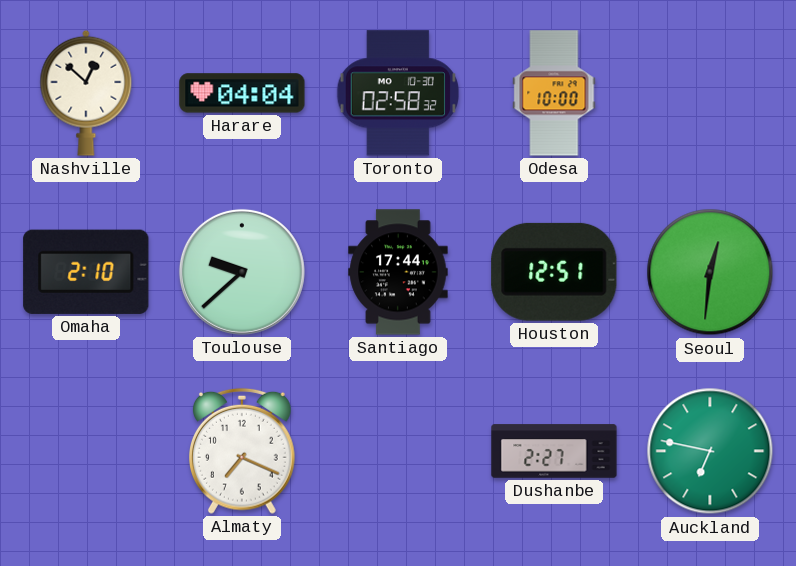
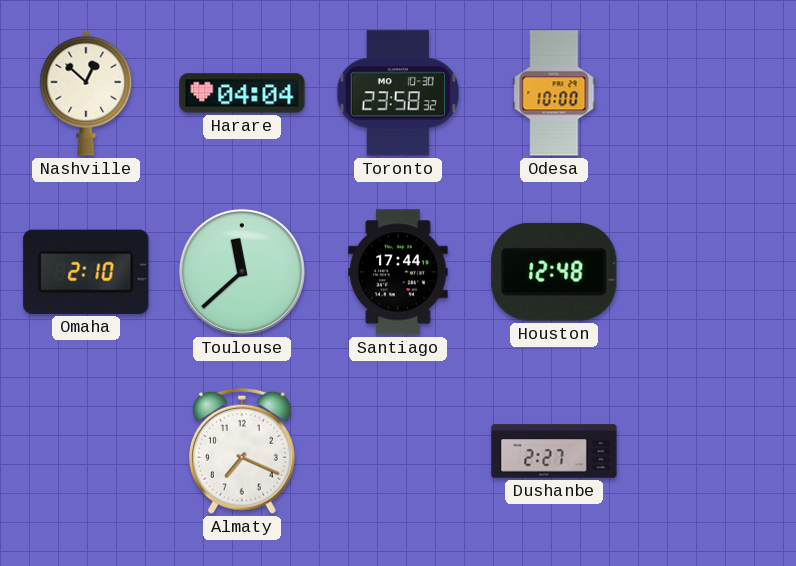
Toronto: 02:58 -> 23:58
Toulouse: 9:38 -> 11:38
Houston: 12:51 -> 12:48
Seoul: 12:31 -> none
Auckland: 6:47 -> none
